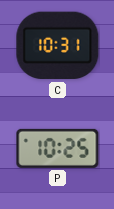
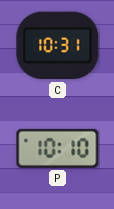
P: 10:25 -> 10:10
